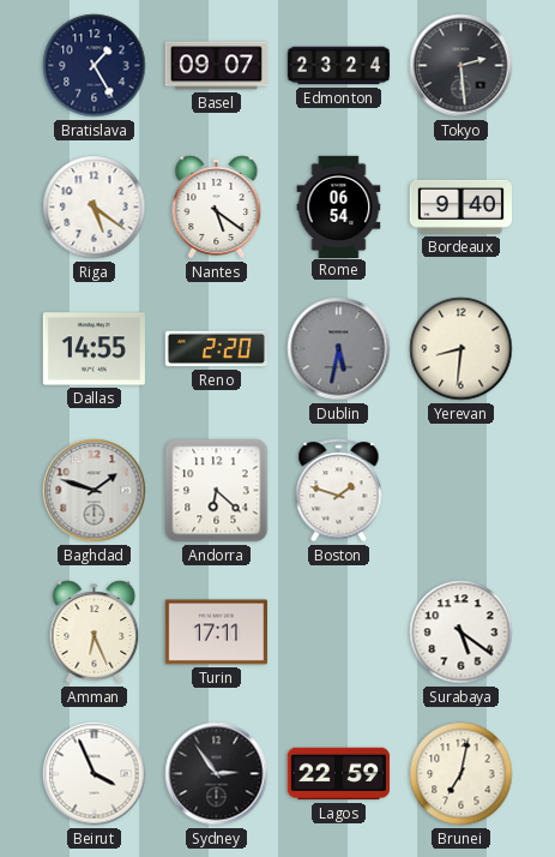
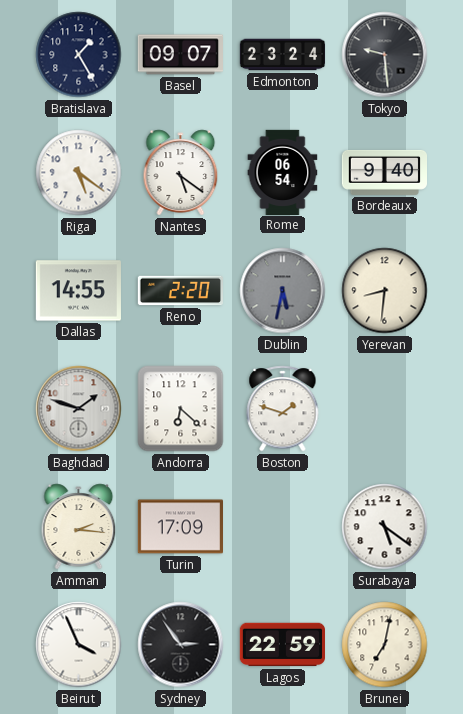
Tokyo: 2:29 -> 9:29
Amman: 6:26 -> 2:16
Turin: 17:11 -> 17:09
